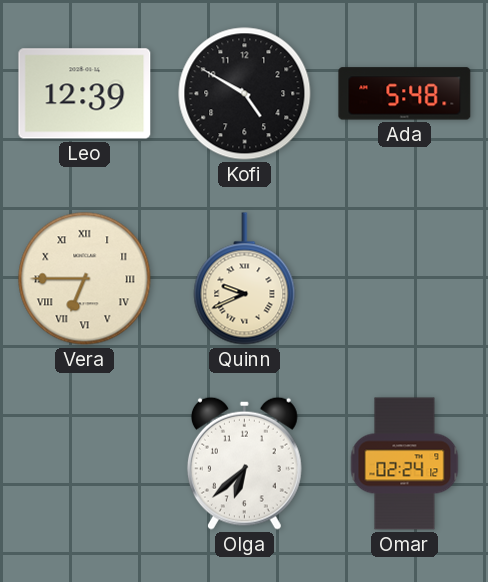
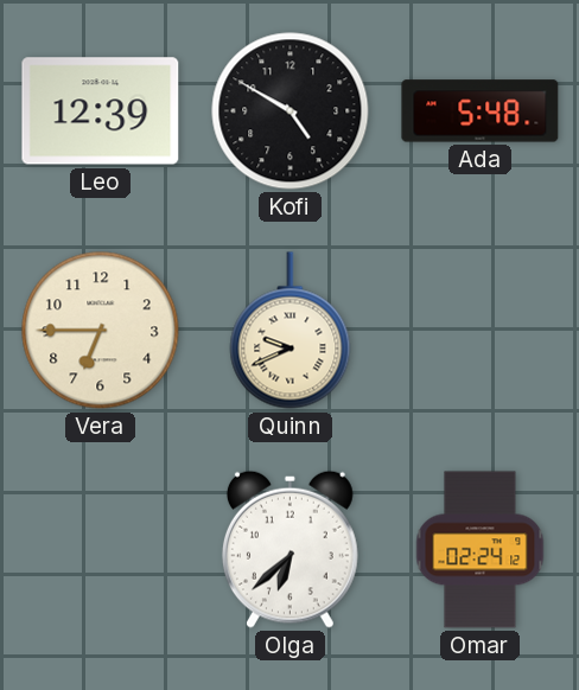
Vera numerals: Roman -> Arabic
